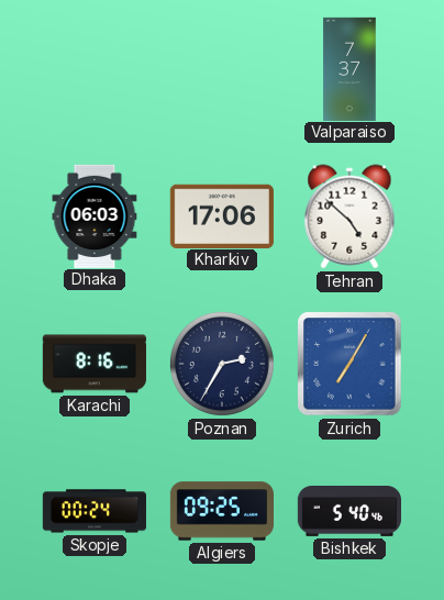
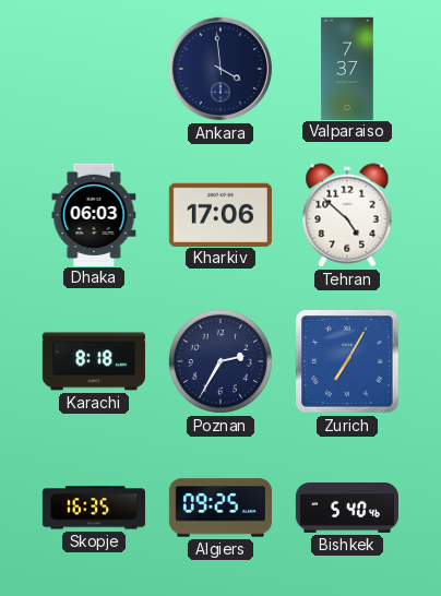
Ankara: none -> 3:59
Karachi: 8:16 -> 8:18
Skopje: 00:24 -> 16:35
